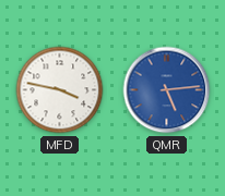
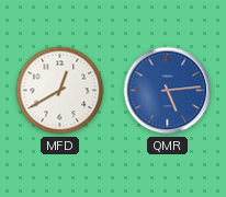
MFD: 3:47 -> 12:40
